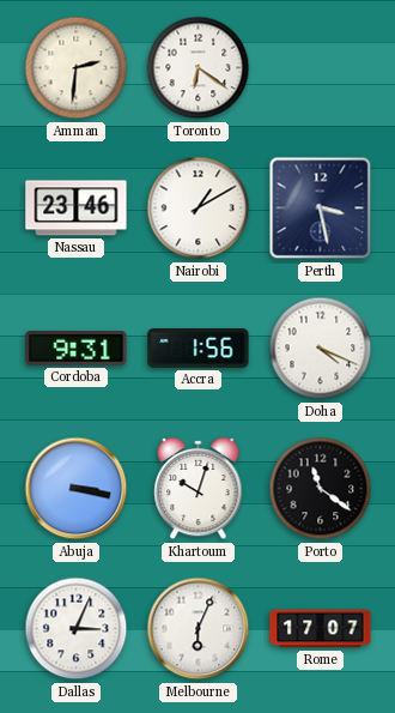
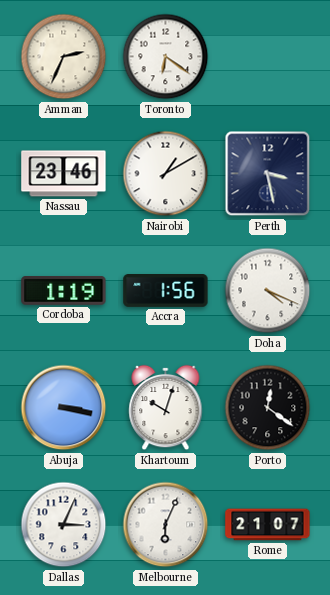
Amman: 2:31 -> 2:34
Cordoba: 9:31 -> 1:19
Porto: 11:21 -> 12:21
Rome: 17:07 -> 21:07
